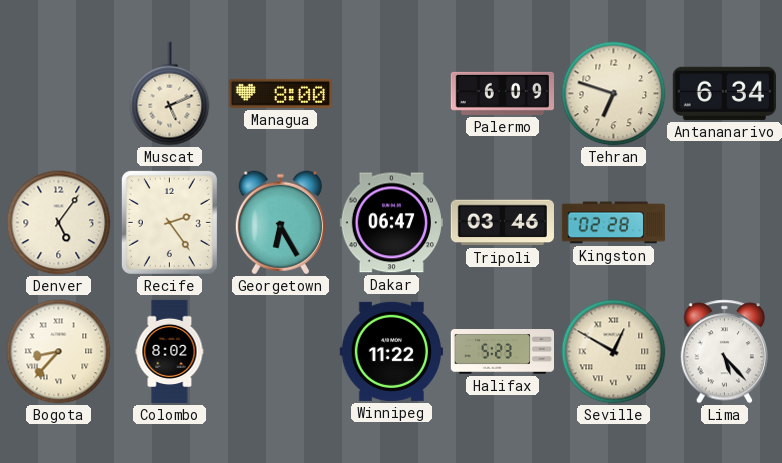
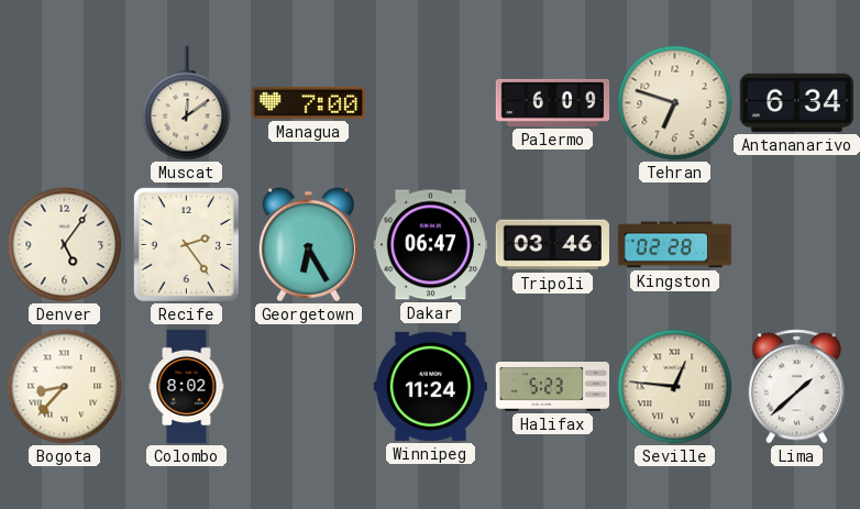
Muscat: 5:11 -> 12:09
Managua: 8:00 -> 7:00
Winnipeg: 11:22 -> 11:24
Seville: 12:50 -> 12:46
Lima: 5:23 -> 1:38
